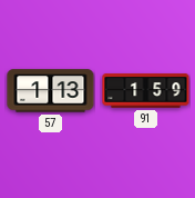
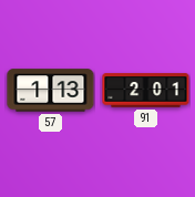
91: 1:59 -> 2:01
